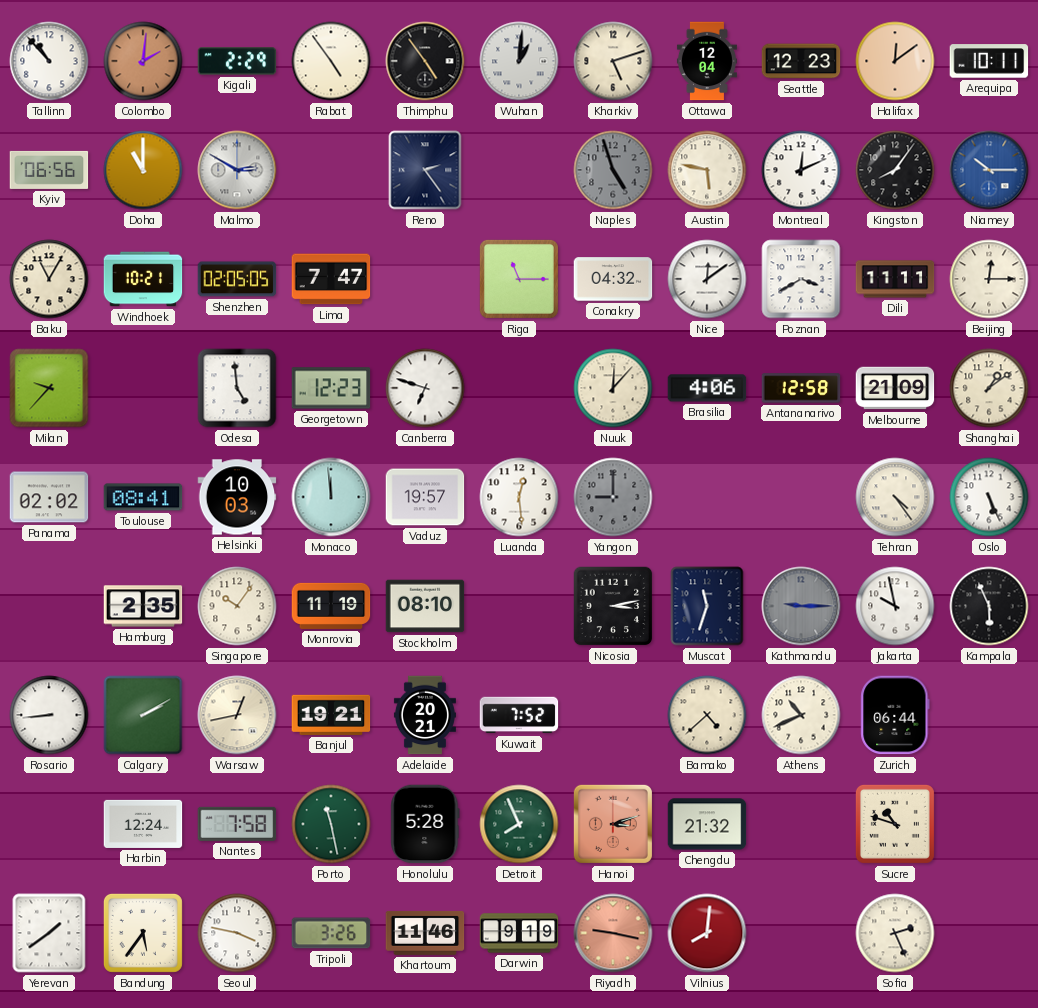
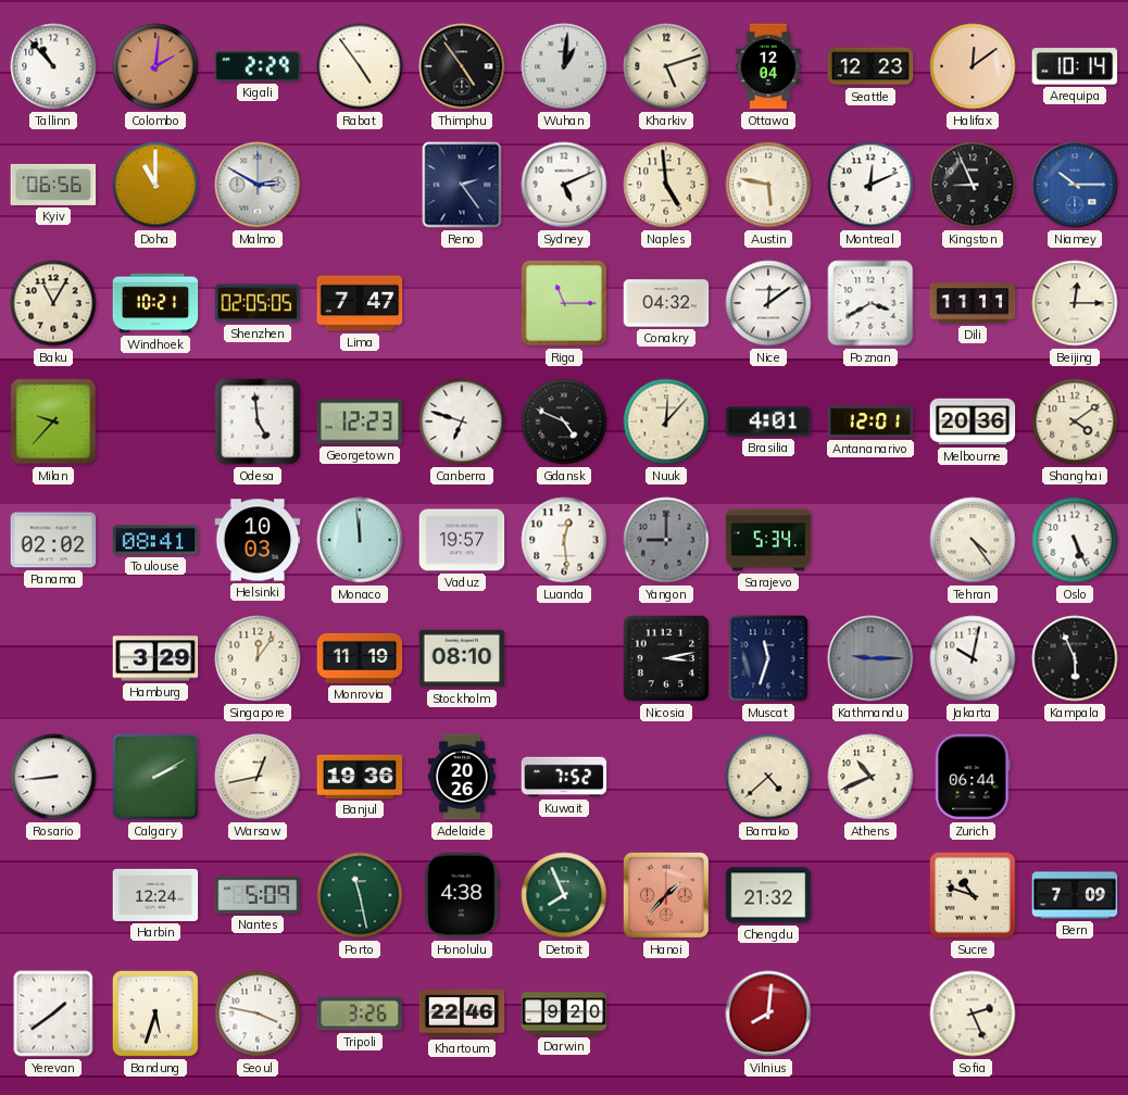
Arequipa: 10:11 -> 10:14
Sydney: none -> 5:11
Naples: 4:57 -> 4:59
Naples dial: grey -> cream
Kingston: 8:06 -> 8:56
Gdansk: none -> 4:49
Brasilia: 4:06 -> 4:01
Antananarivo: 12:58 -> 12:01
Melbourne: 21:09 -> 20:36
Shanghai: 1:09 -> 4:09
Sarajevo: none -> 5:34
Hamburg: 2:35 -> 3:29
Singapore: 10:06 -> 12:06
Jakarta: 9:58 -> 10:02
Banjul: 19:21 -> 19:36
Adelaide: 20:21 -> 20:26
Nantes: 7:58 -> 5:09
Honolulu: 5:28 -> 4:38
Hanoi: 3:12 -> 1:37
Bern: none -> 7:09
Bandung: 5:36 -> 5:33
Khartoum: 11:46 -> 22:46
Darwin: 9:19 -> 9:20
Riyadh: 9:17 -> none
